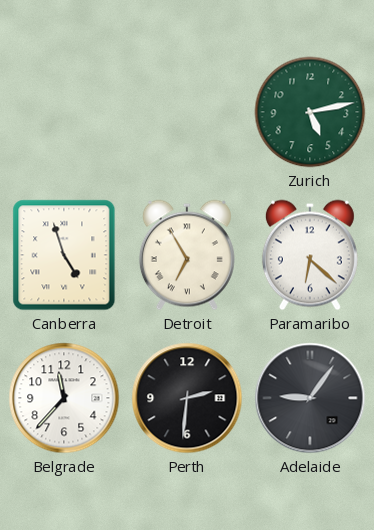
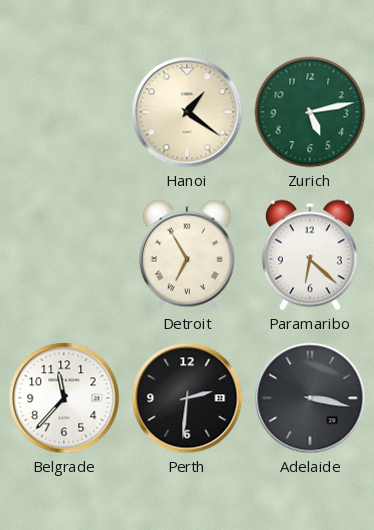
Hanoi: none -> 1:21
Canberra: 4:57 -> none
Adelaide: 9:06 -> 3:17
